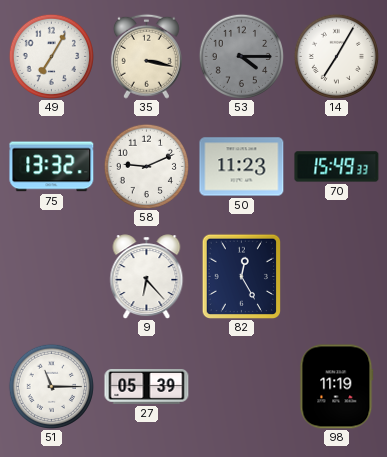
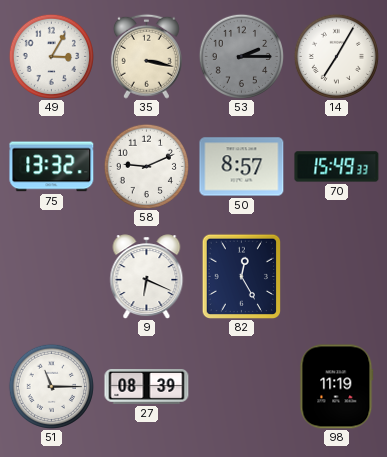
49: 7:05 -> 3:05
53: 4:15 -> 2:15
50: 11:23 -> 8:57
9: 6:23 -> 6:19
27: 05:39 -> 08:39
